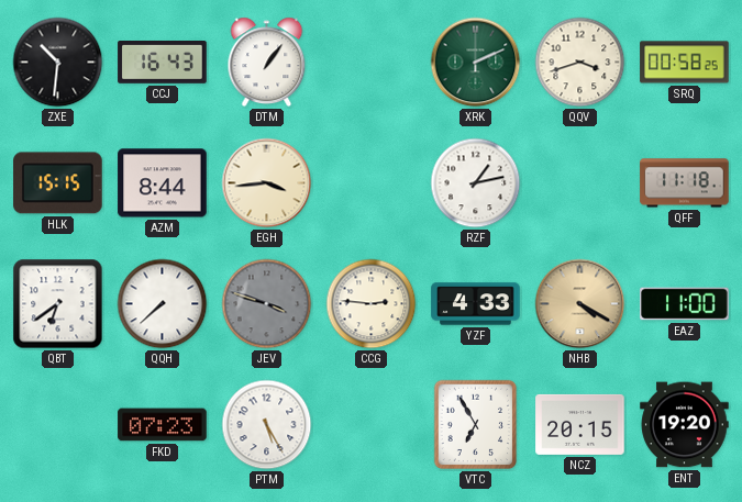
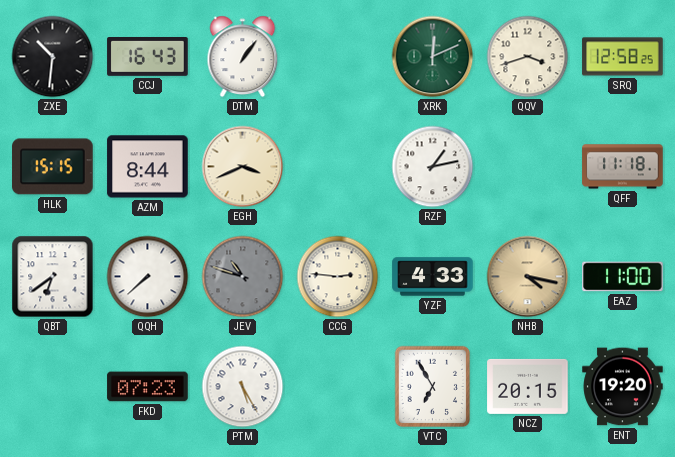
XRK: 2:11 -> 12:11
SRQ: 00:58 -> 12:58
EGH: 3:44 -> 3:41
JEV: 3:48 -> 10:48
NHB: 4:20 -> 4:17
